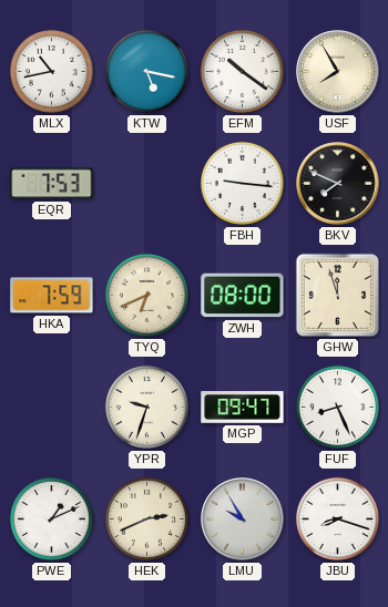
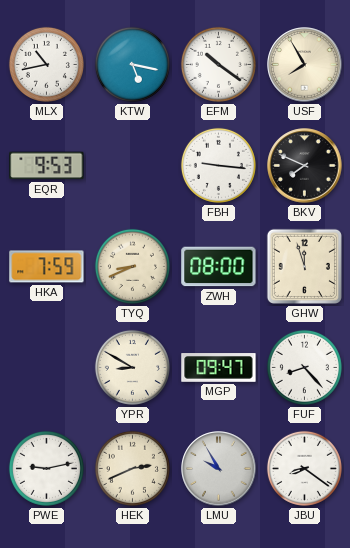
EQR: 7:53 -> 9:53
TYQ: 6:41 -> 8:41
YPR: 9:33 -> 8:50
FUF: 8:26 -> 8:23
PWE: 1:11 -> 9:13
JBU: 8:18 -> 8:21
